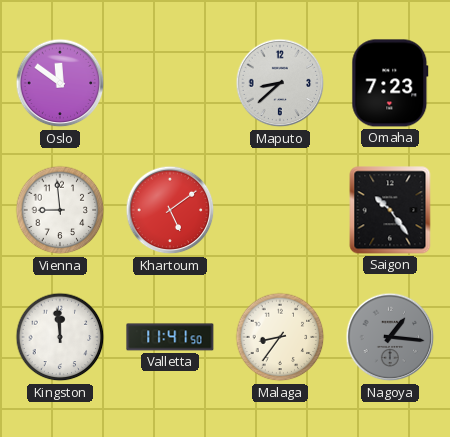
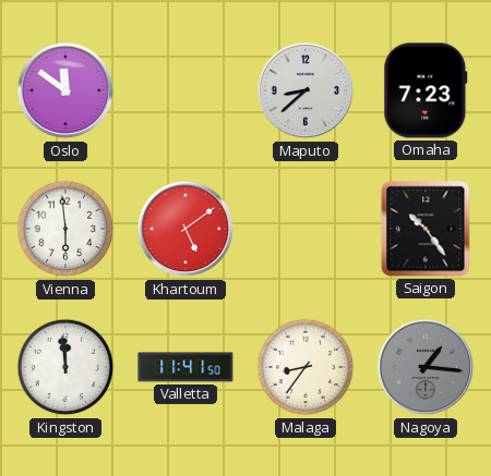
Vienna: 8:59 -> 5:59
